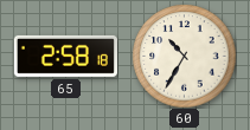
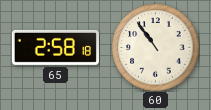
60: 10:35 -> 10:54
